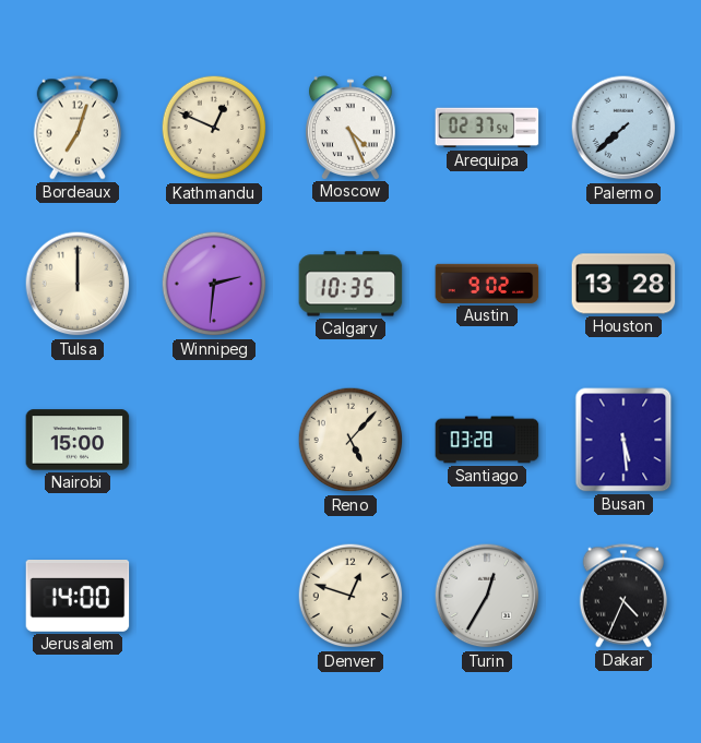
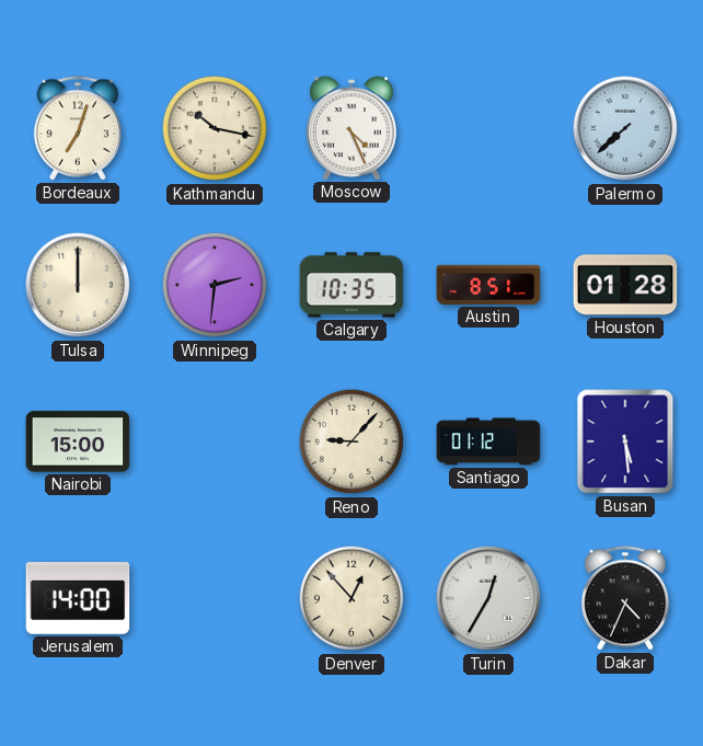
Kathmandu: 12:49 -> 10:17
Arequipa: 02:37 -> none
Austin: 9:02 -> 8:51
Houston: 13:28 -> 01:28
Reno: 5:07 -> 9:07
Santiago: 03:28 -> 01:12
Denver: 12:48 -> 12:53
